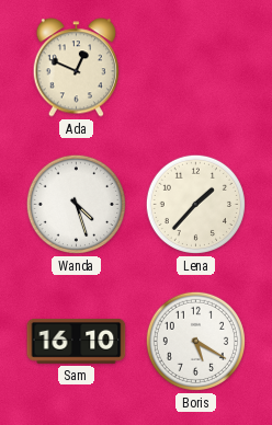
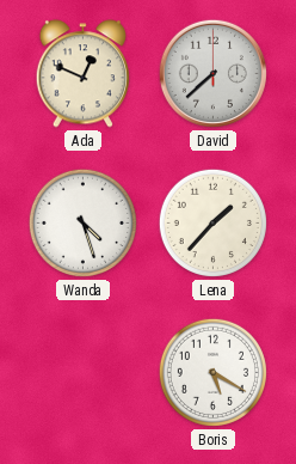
David: none -> 7:38
Sam: 16:10 -> none
